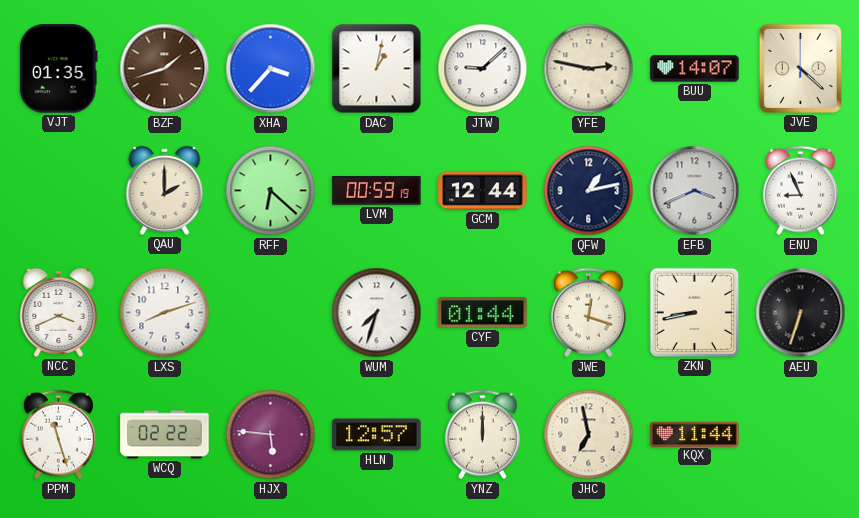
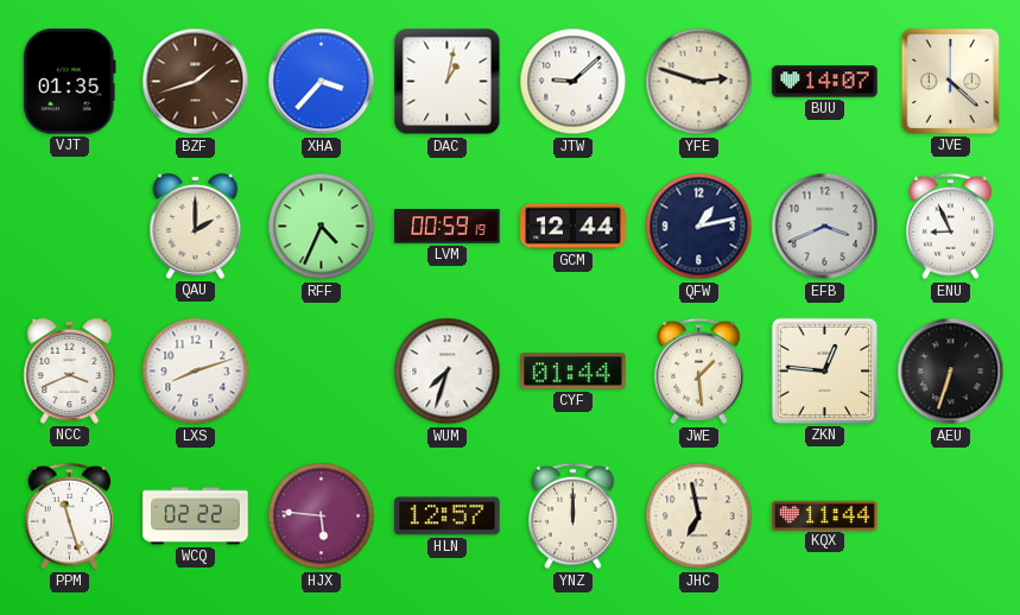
YFE: 2:47 -> 2:48
RFF: 6:22 -> 4:34
JWE: 12:18 -> 1:29
ZKN: 8:43 -> 12:46
